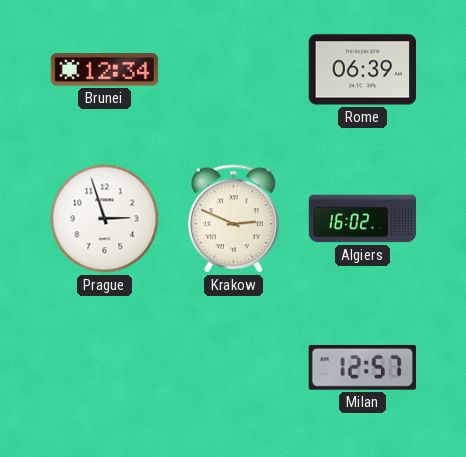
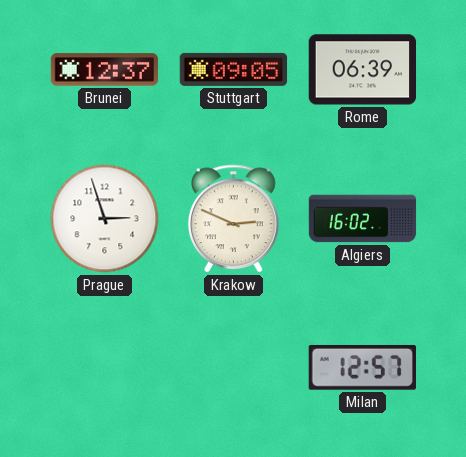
Brunei: 12:34 -> 12:37
Stuttgart: none -> 09:05
